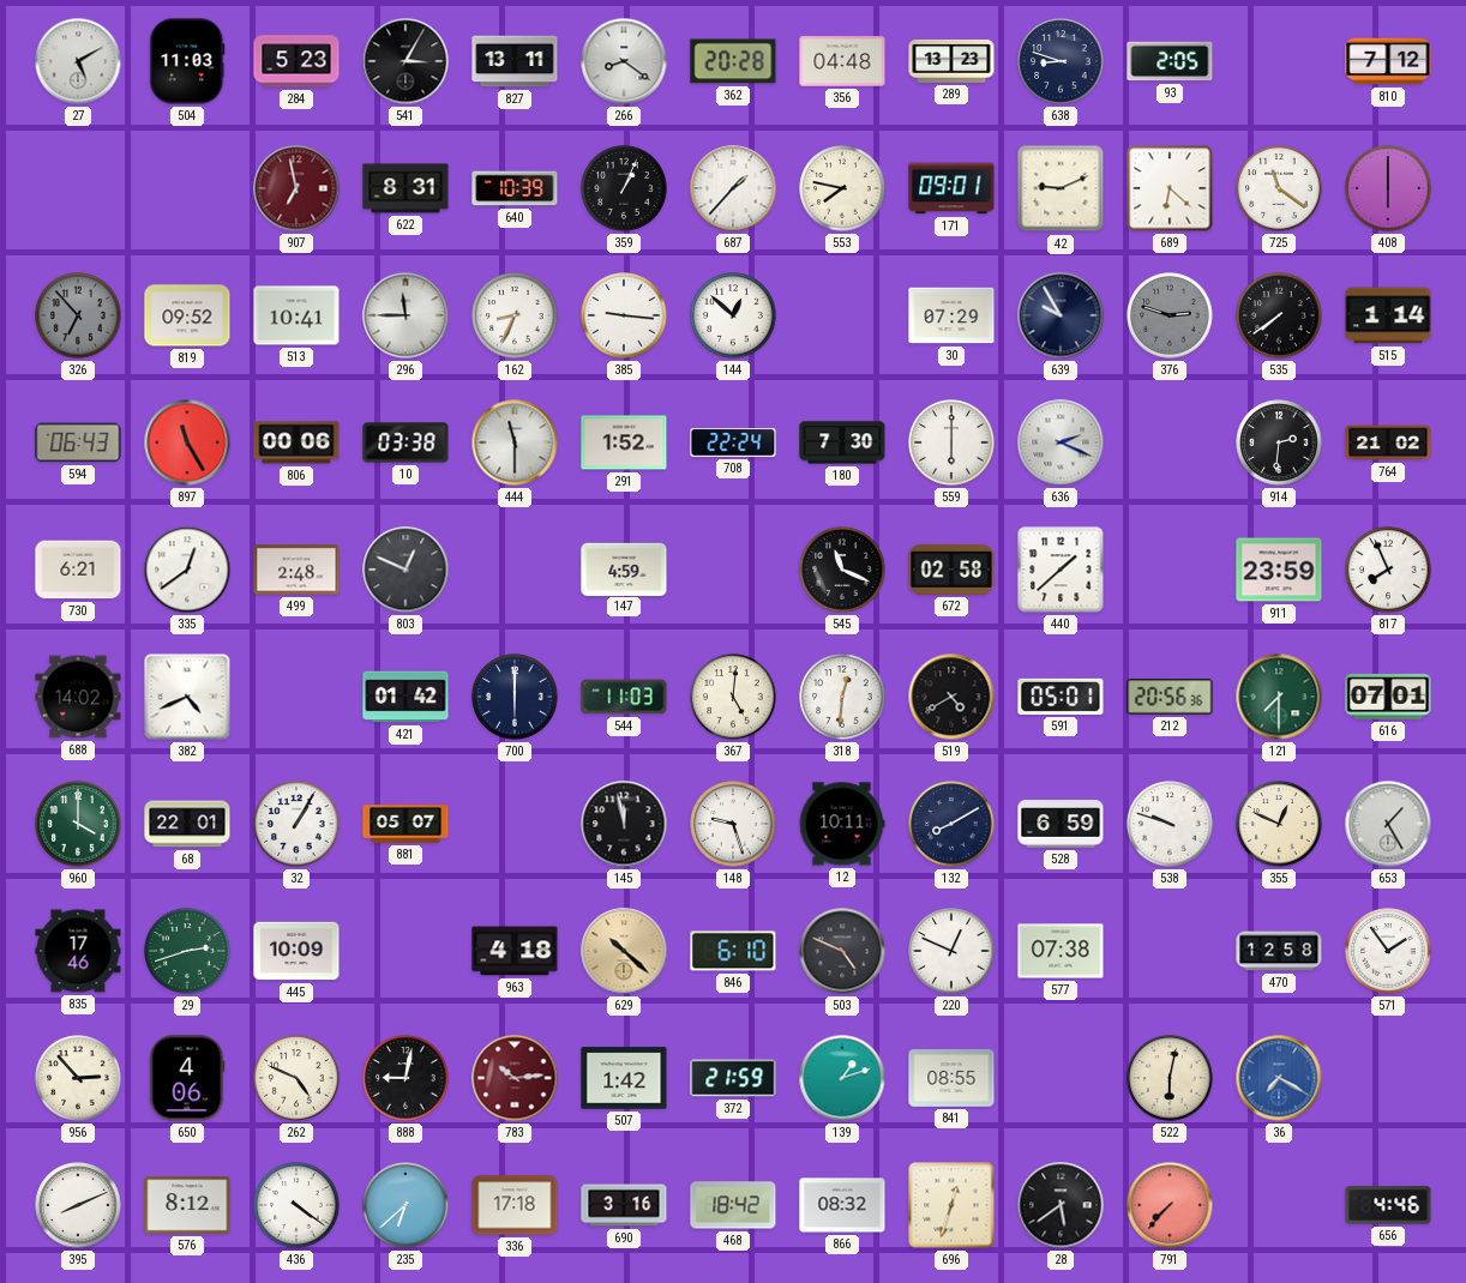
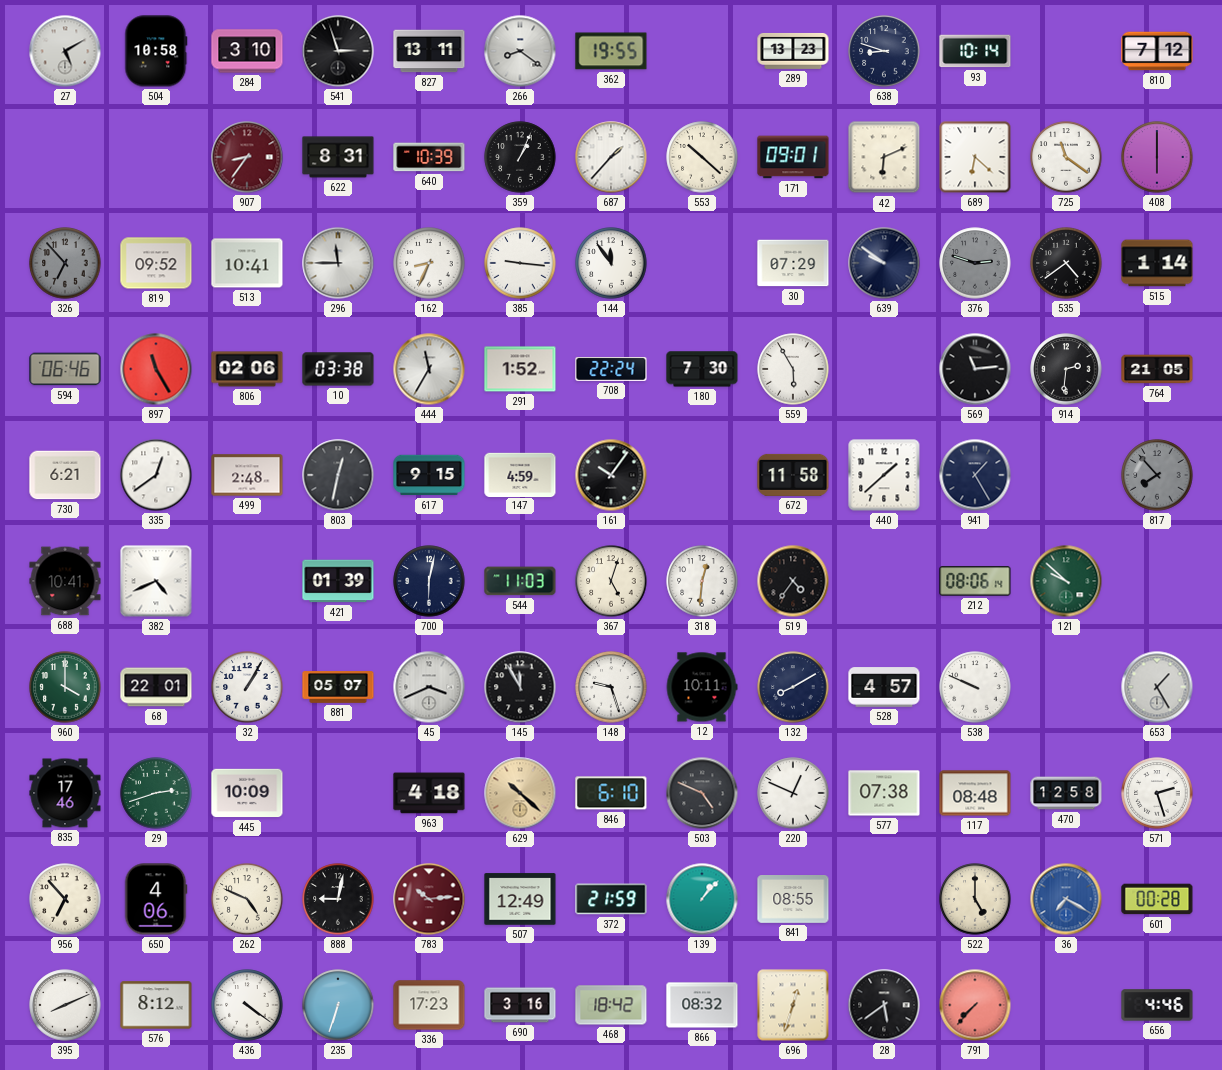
504: 11:03 -> 10:58
284: 5:23 -> 3:10
541: 3:05 -> 2:57
362: 20:28 -> 19:55
356: 04:48 -> none
93: 2:05 -> 10:14
907: 6:58 -> 8:36
553: 7:47 -> 10:22
42: 9:11 -> 6:11
144: 12:52 -> 11:54
639: 9:55 -> 9:51
535: 7:39 -> 4:39
594: 06:43 -> 06:46
806: 00:06 -> 02:06
444: 11:30 -> 11:35
559: 6:00 -> 5:55
636: 2:19 -> none
569: none -> 11:14
764: 21:02 -> 21:05
803: 12:49 -> 12:32
617: none -> 9:15
161: none -> 10:06
545: 11:19 -> none
672: 02:58 -> 11:58
941: none -> 1:25
911: 23:59 -> none
817: 7:56 -> 7:53
817 dial: white -> grey
688: 14:02 -> 10:41
421: 01:42 -> 01:39
700: 6:00 -> 6:02
367: 5:01 -> 5:03
519: 4:40 -> 4:36
591: 05:01 -> none
212: 20:56 -> 08:06
121: 7:30 -> 9:52
616: 07:01 -> none
45: none -> 3:41
145: 11:58 -> 11:55
528: 6:59 -> 4:57
538: 9:48 -> 9:49
355: 12:49 -> none
117: none -> 08:48
571: 1:54 -> 2:27
956: 2:53 -> 6:53
507: 1:42 -> 12:49
139: 1:12 -> 1:07
522: 6:02 -> 5:00
601: none -> 00:28
235: 6:38 -> 6:33
336: 17:18 -> 17:23
